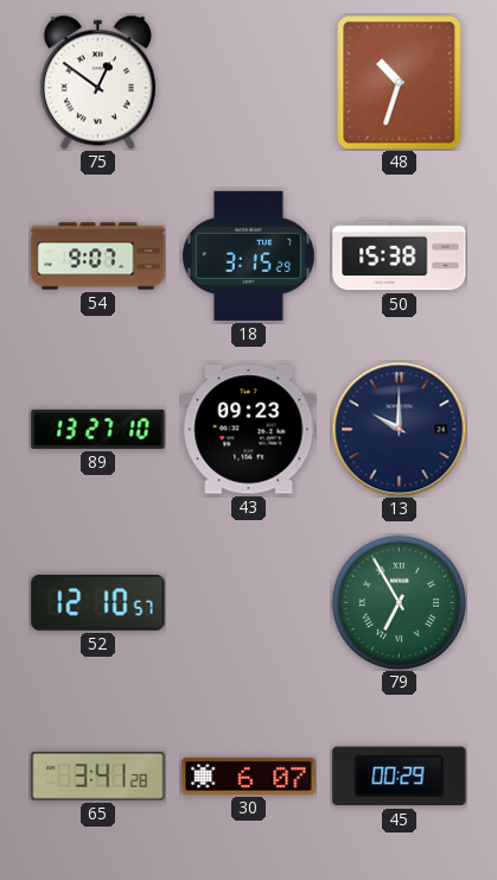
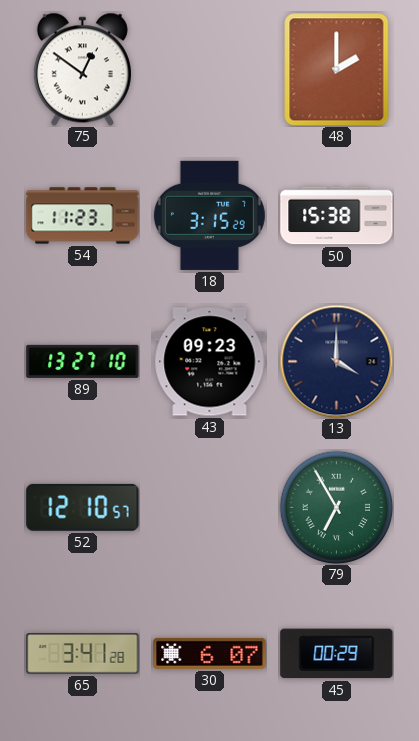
48: 10:33 -> 2:00
54: 9:07 -> 11:23
13: 10:00 -> 4:00
